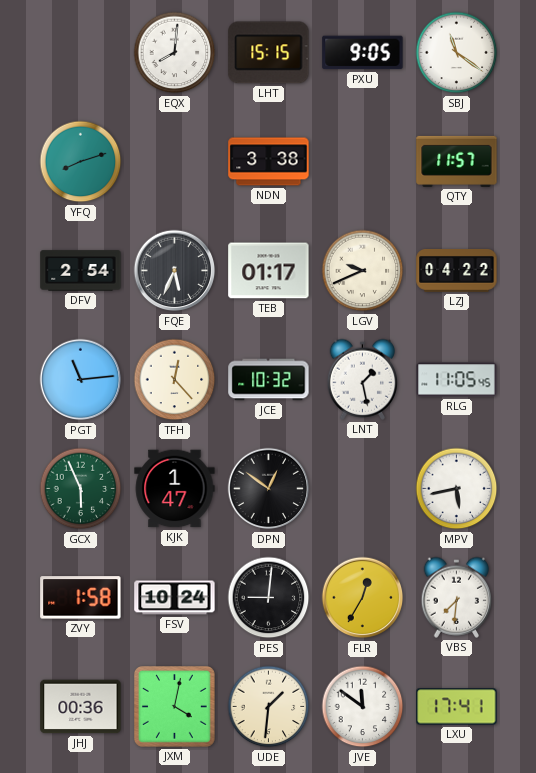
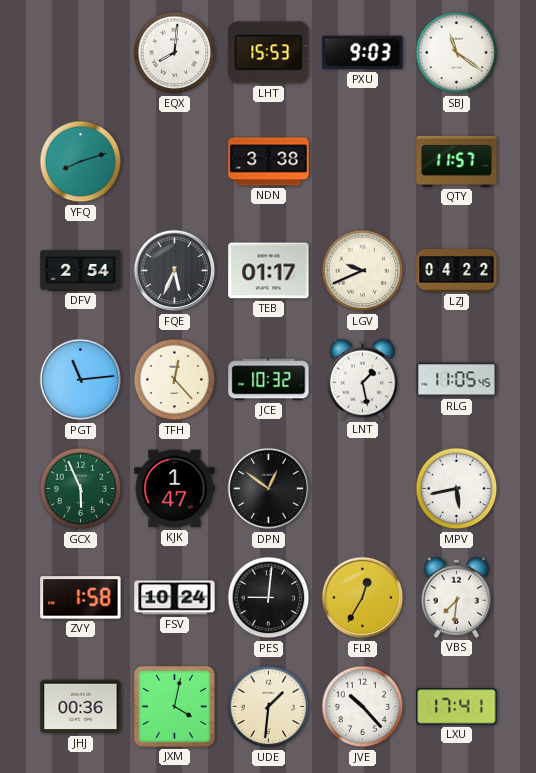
LHT: 15:15 -> 15:53
PXU: 9:05 -> 9:03
JVE: 11:51 -> 10:23
